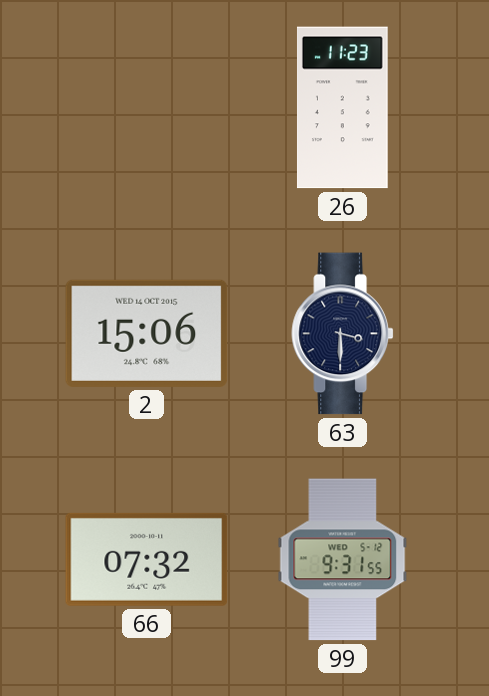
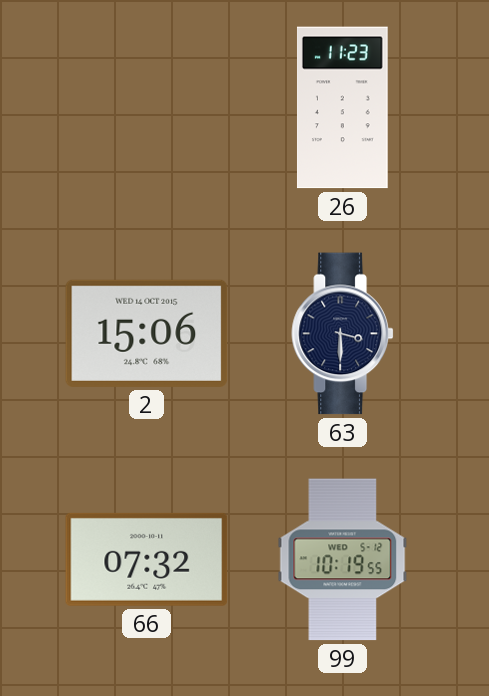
99: 9:31 -> 10:19
